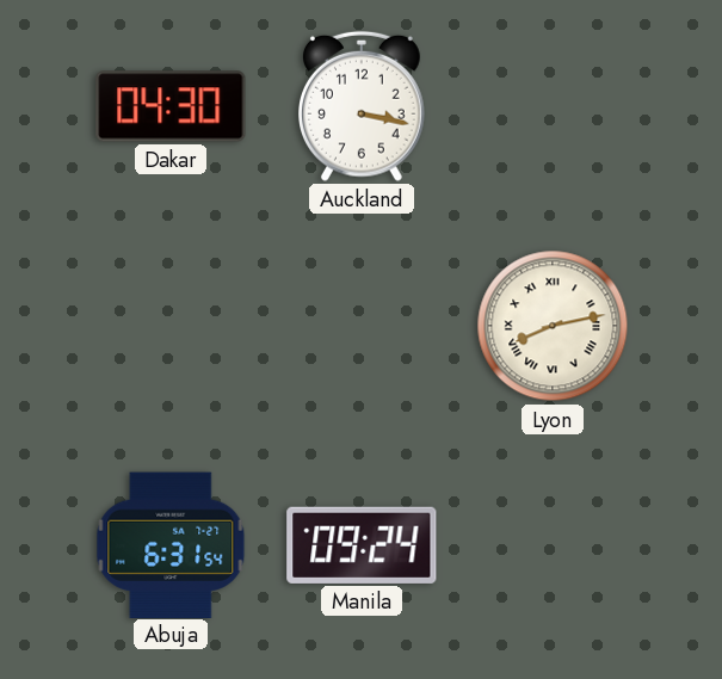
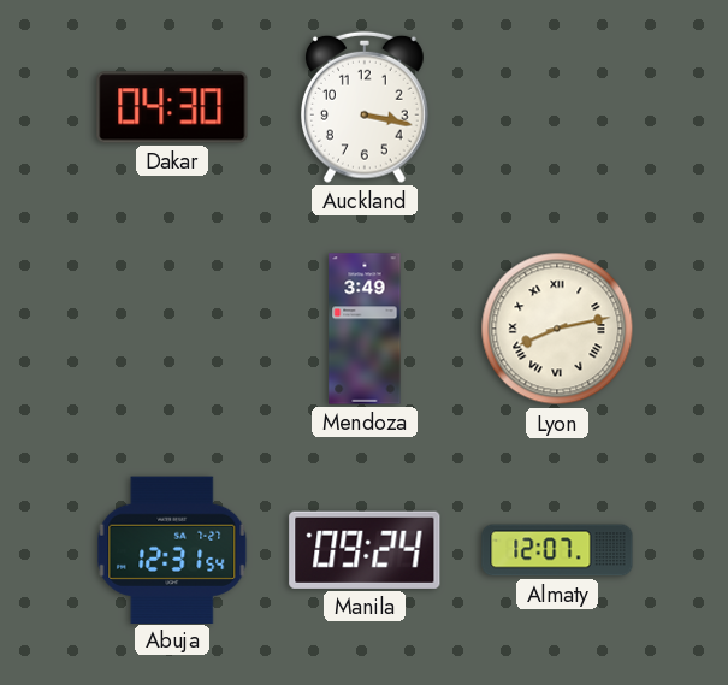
Mendoza: none -> 3:49
Abuja: 6:31 -> 12:31
Almaty: none -> 12:07
